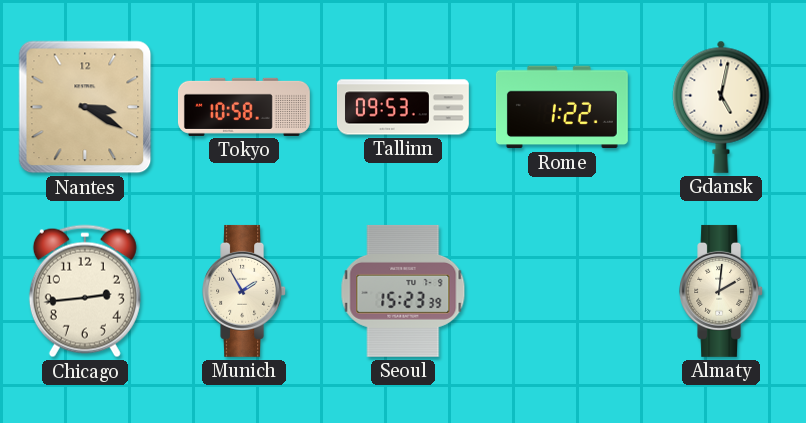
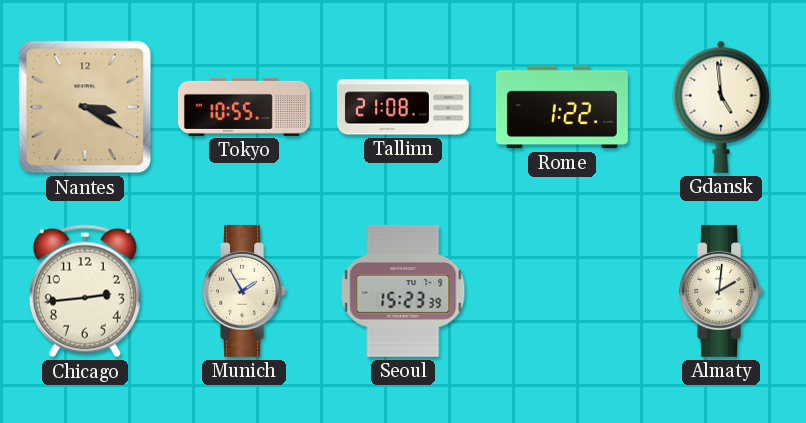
Tokyo: 10:58 -> 10:55
Tallinn: 09:53 -> 21:08
Gdansk: 5:02 -> 4:59
